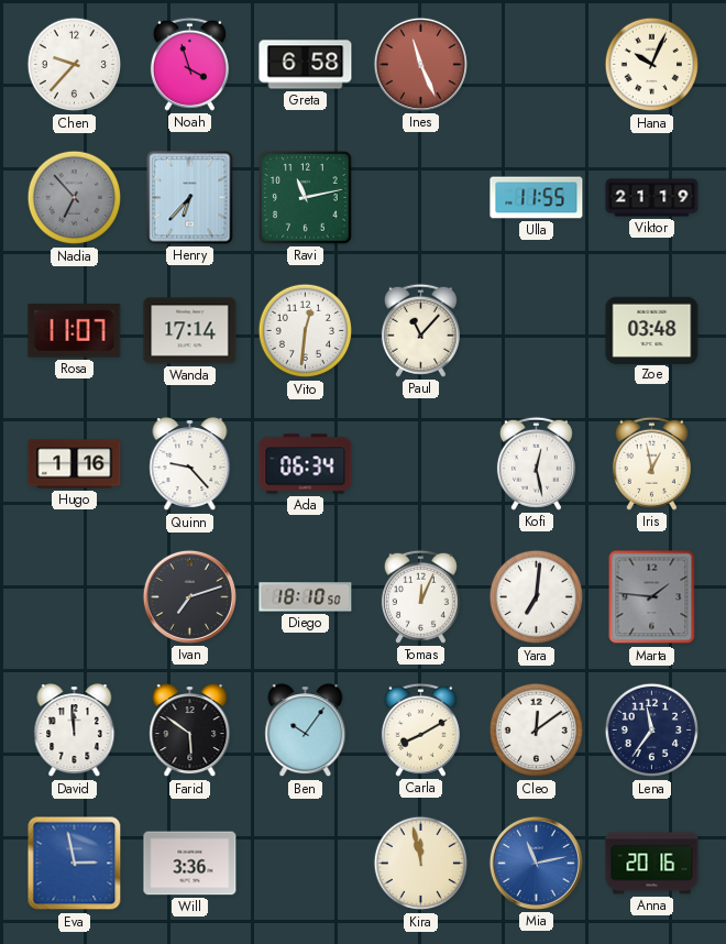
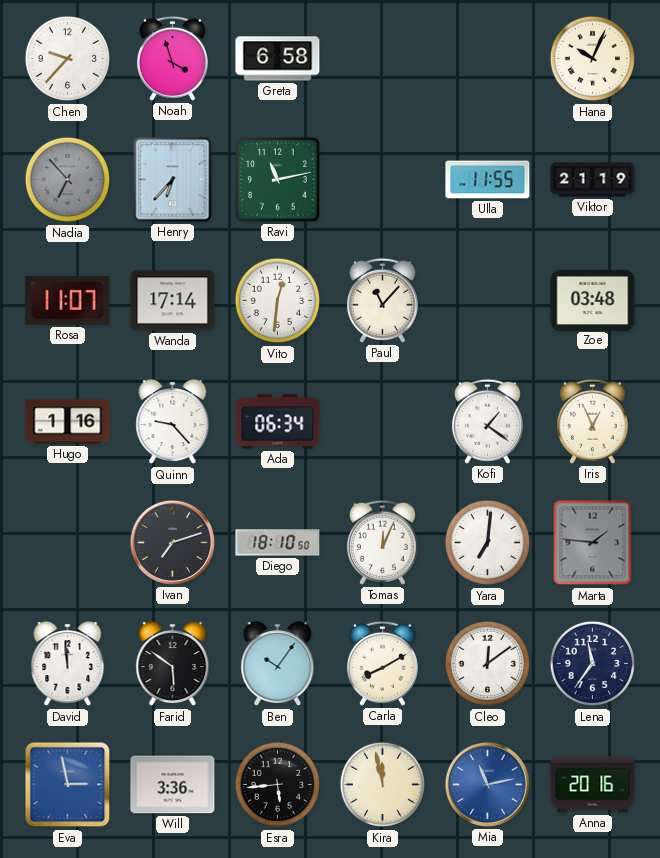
Ines: 11:26 -> none
Kofi: 12:28 -> 1:21
Iris: 12:58 -> 12:56
Esra: none -> 5:44
